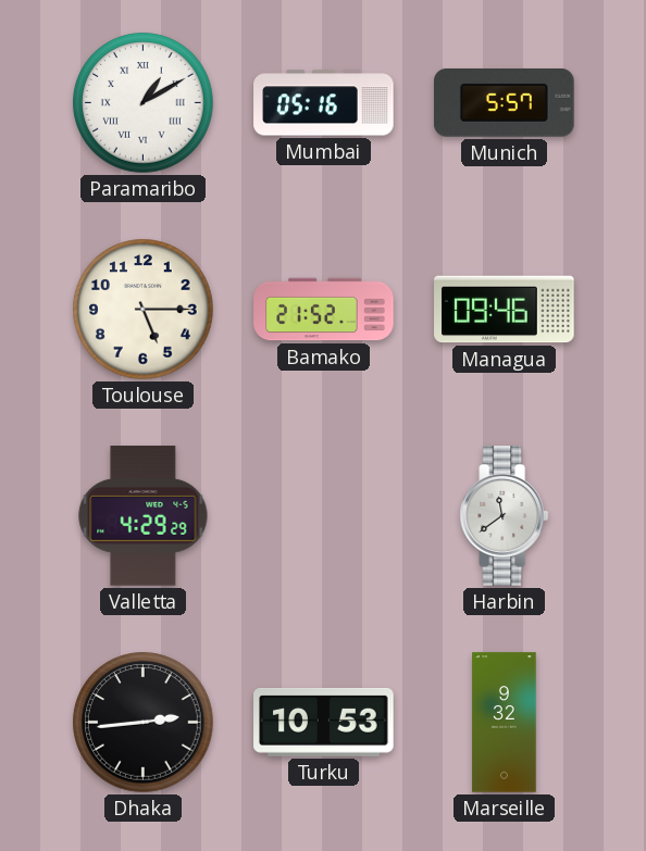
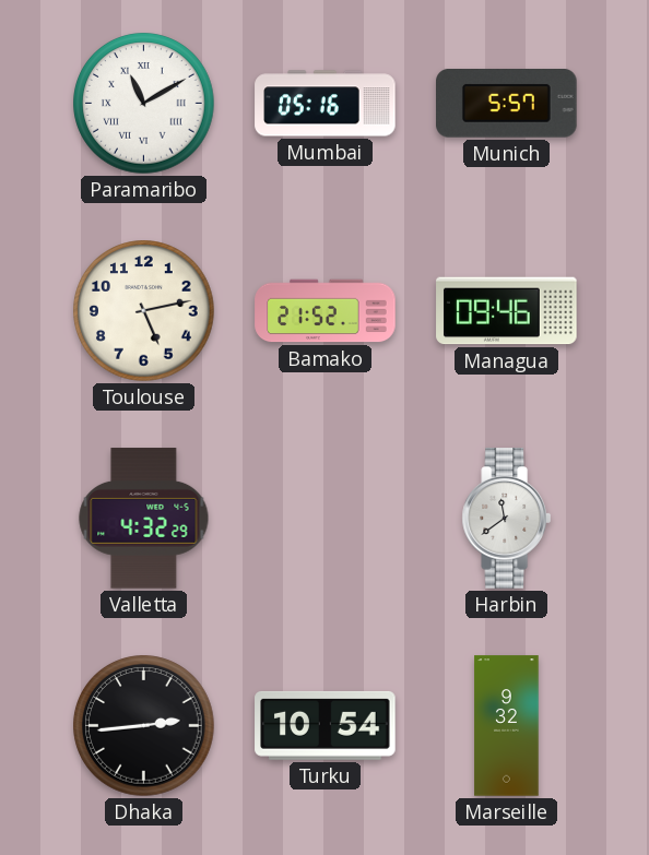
Paramaribo: 1:10 -> 11:10
Toulouse: 5:15 -> 5:13
Valletta: 4:29 -> 4:32
Turku: 10:53 -> 10:54
